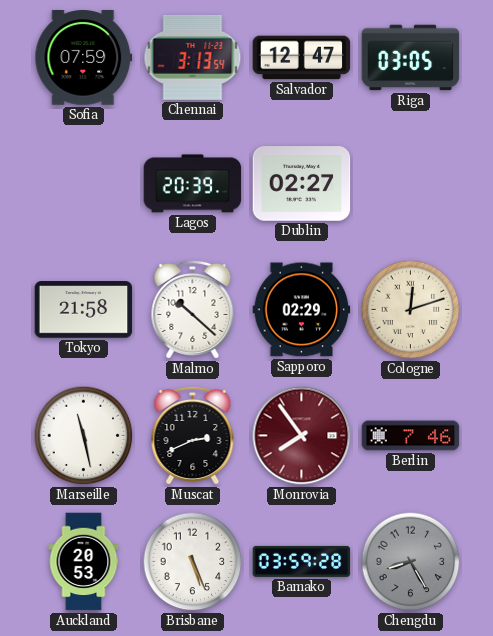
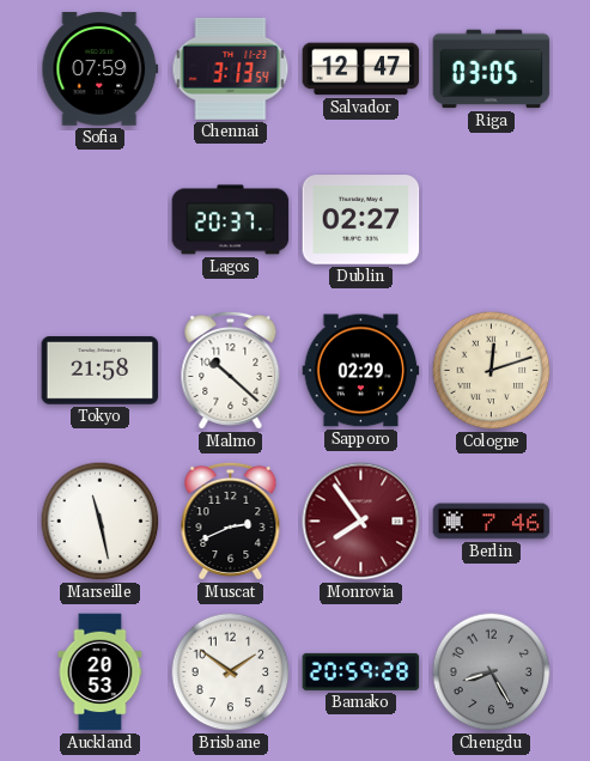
Lagos: 20:39 -> 20:37
Brisbane: 5:26 -> 1:51
Bamako: 03:59 -> 20:59
